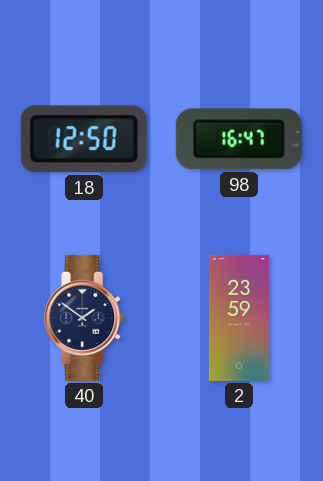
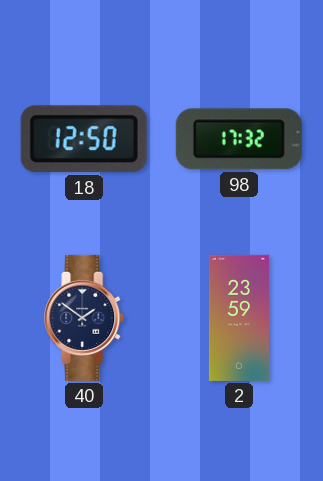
98: 16:47 -> 17:32
